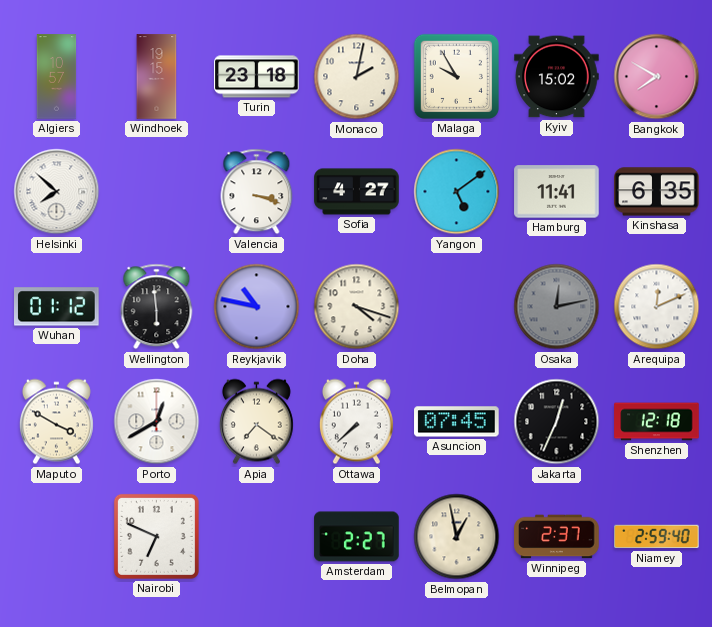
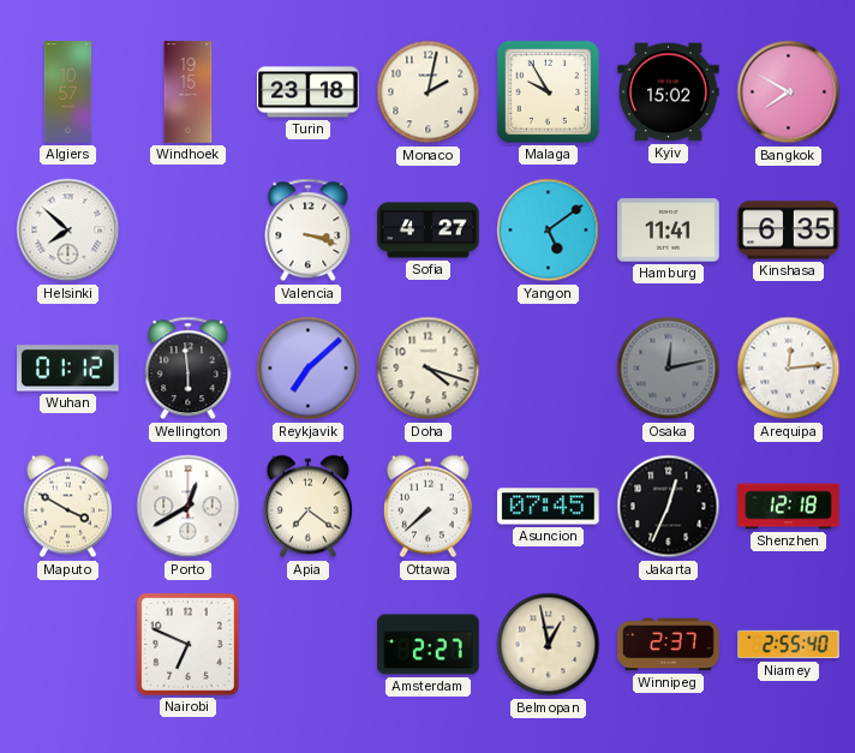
Reykjavik: 10:47 -> 7:08
Arequipa: 12:11 -> 12:14
Niamey: 2:59 -> 2:55
